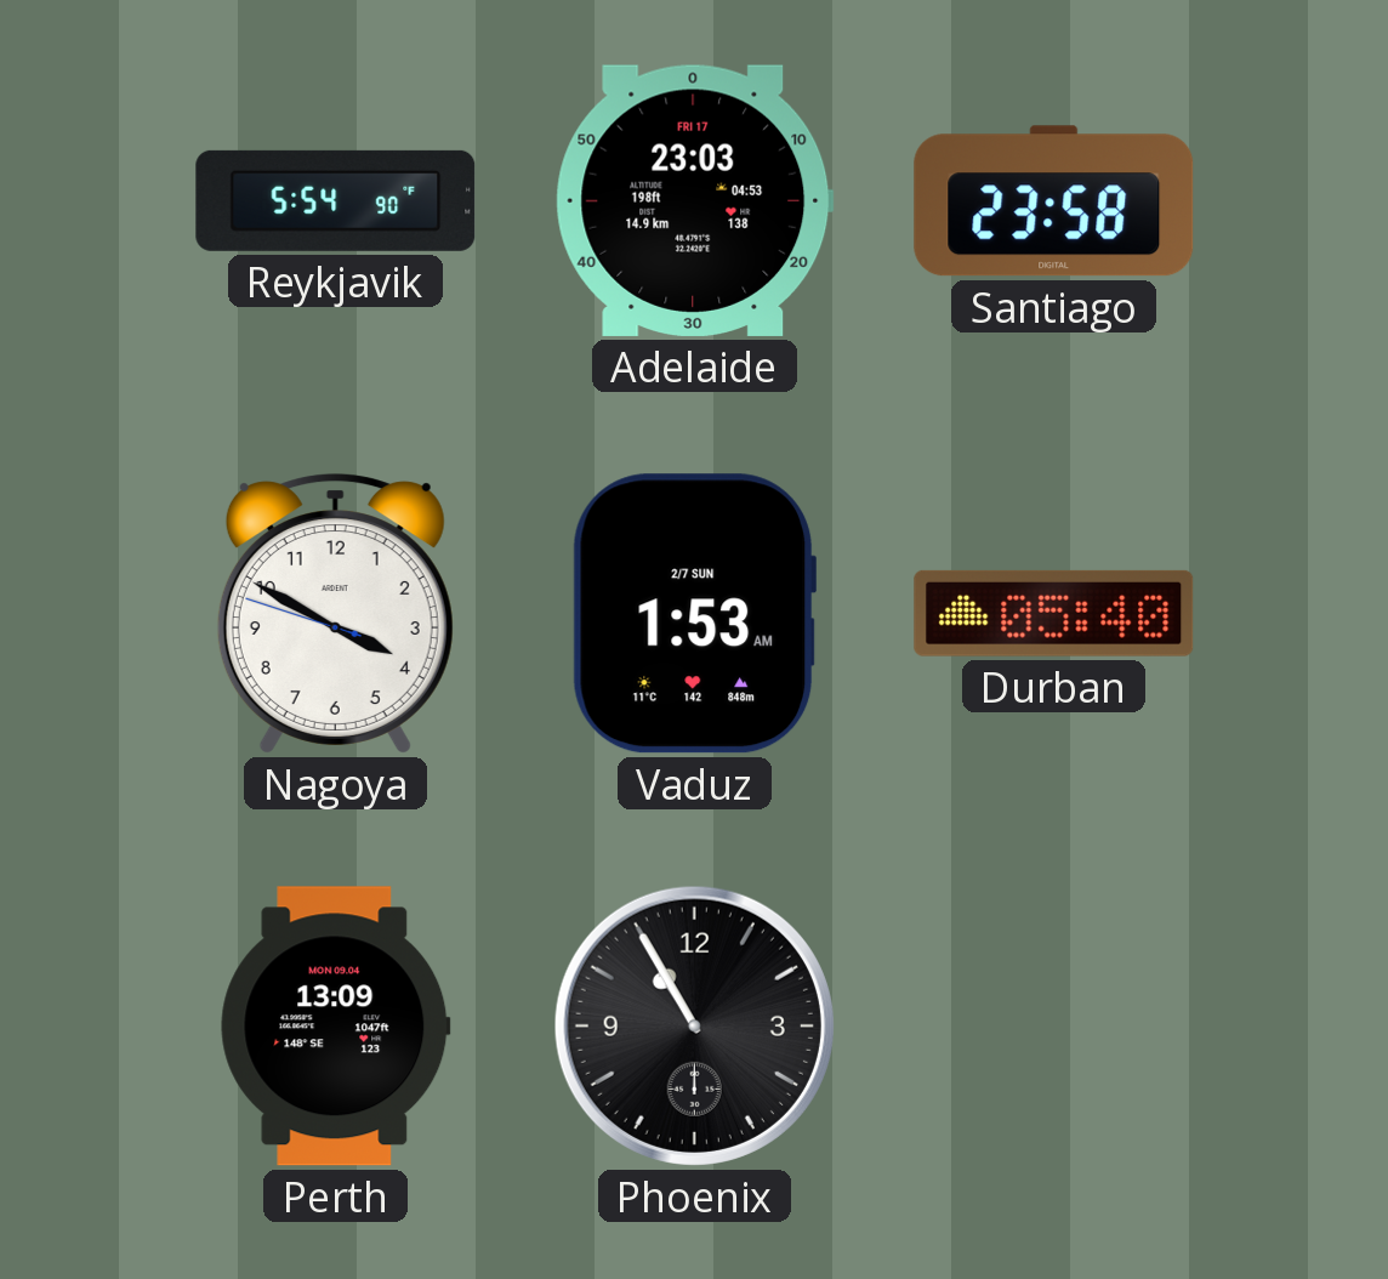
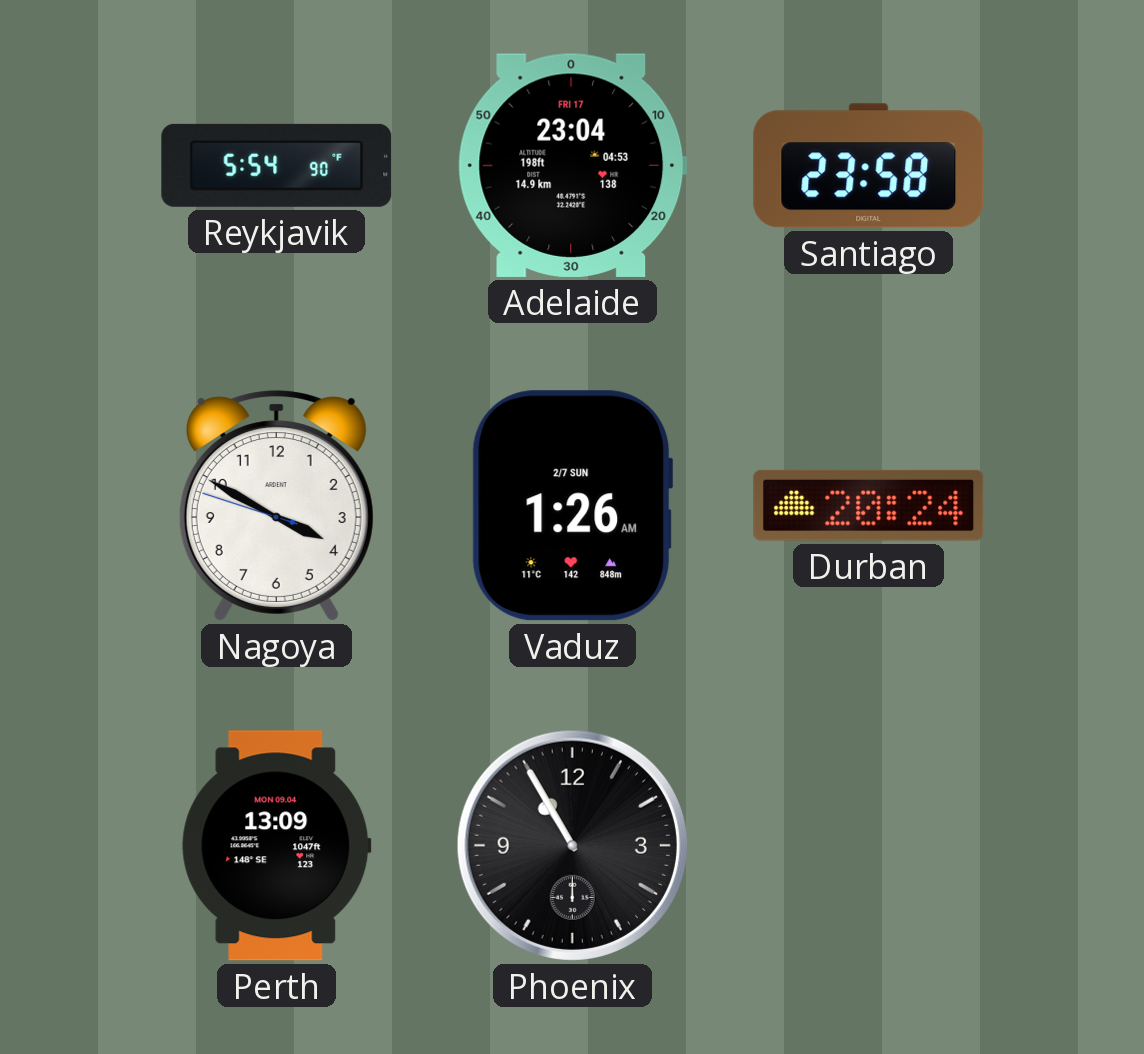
Adelaide: 23:03 -> 23:04
Vaduz: 1:53 -> 1:26
Durban: 05:40 -> 20:24
